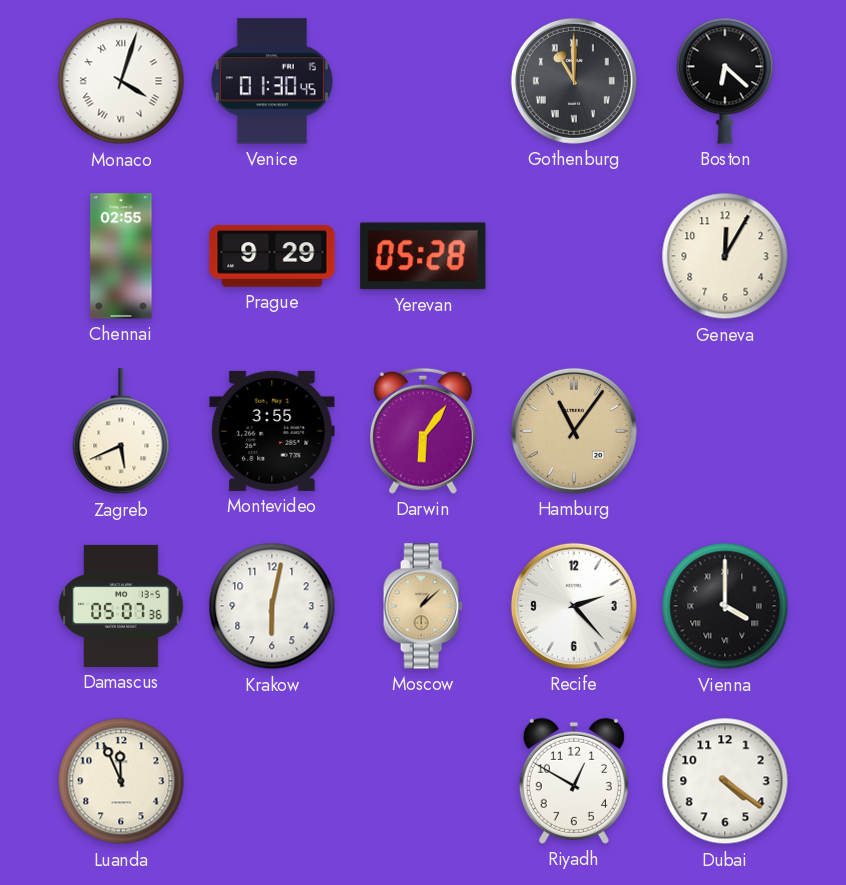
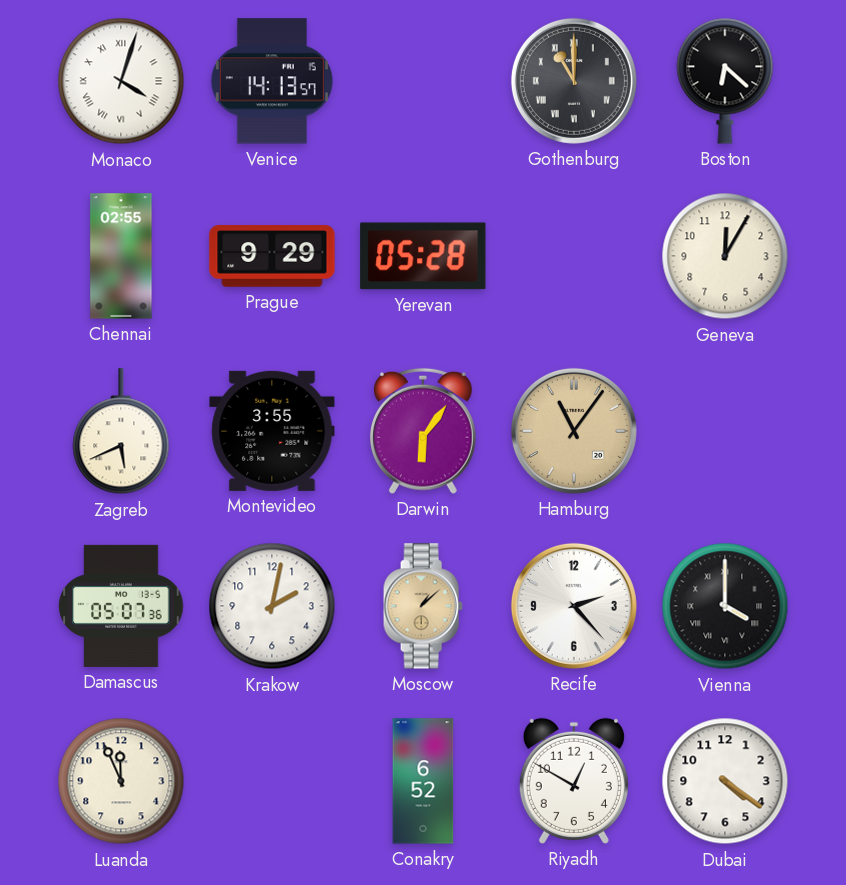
Venice: 01:30 -> 14:13
Krakow: 6:02 -> 2:02
Conakry: none -> 6:52
